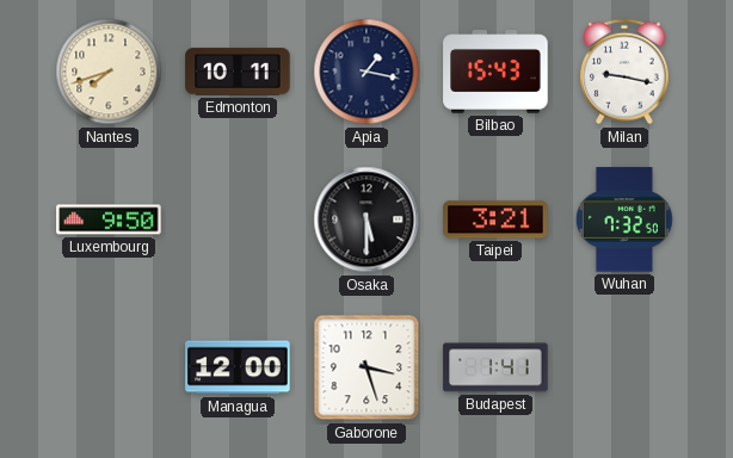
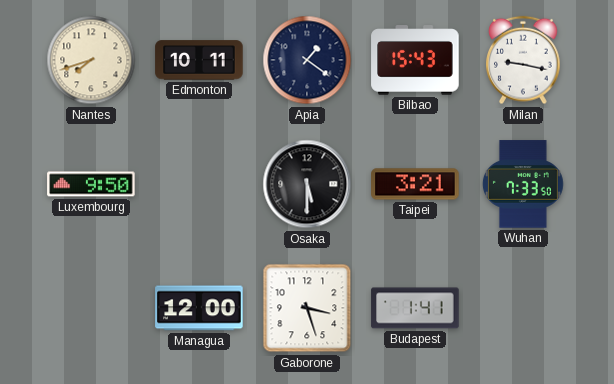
Apia: 1:17 -> 1:21
Wuhan: 7:32 -> 7:33
